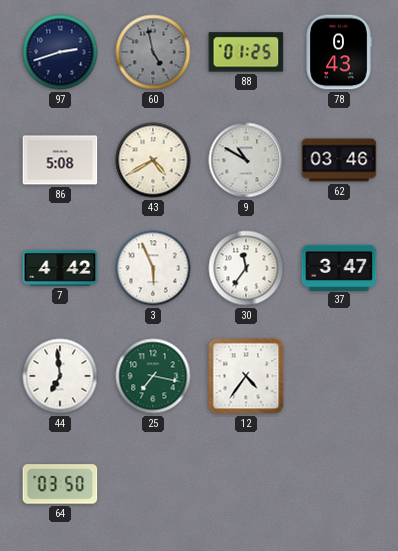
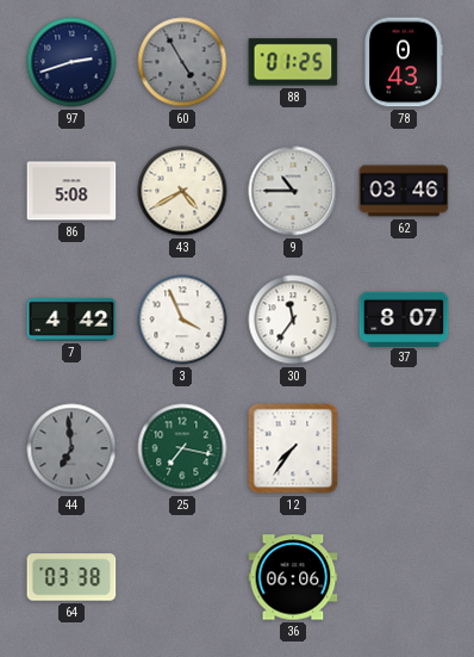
60: 4:58 -> 4:55
9: 10:50 -> 10:45
3: 5:56 -> 3:56
37: 3:47 -> 8:07
44 dial: white -> grey
12: 4:36 -> 7:36
64: 03:50 -> 03:38
36: none -> 06:06
